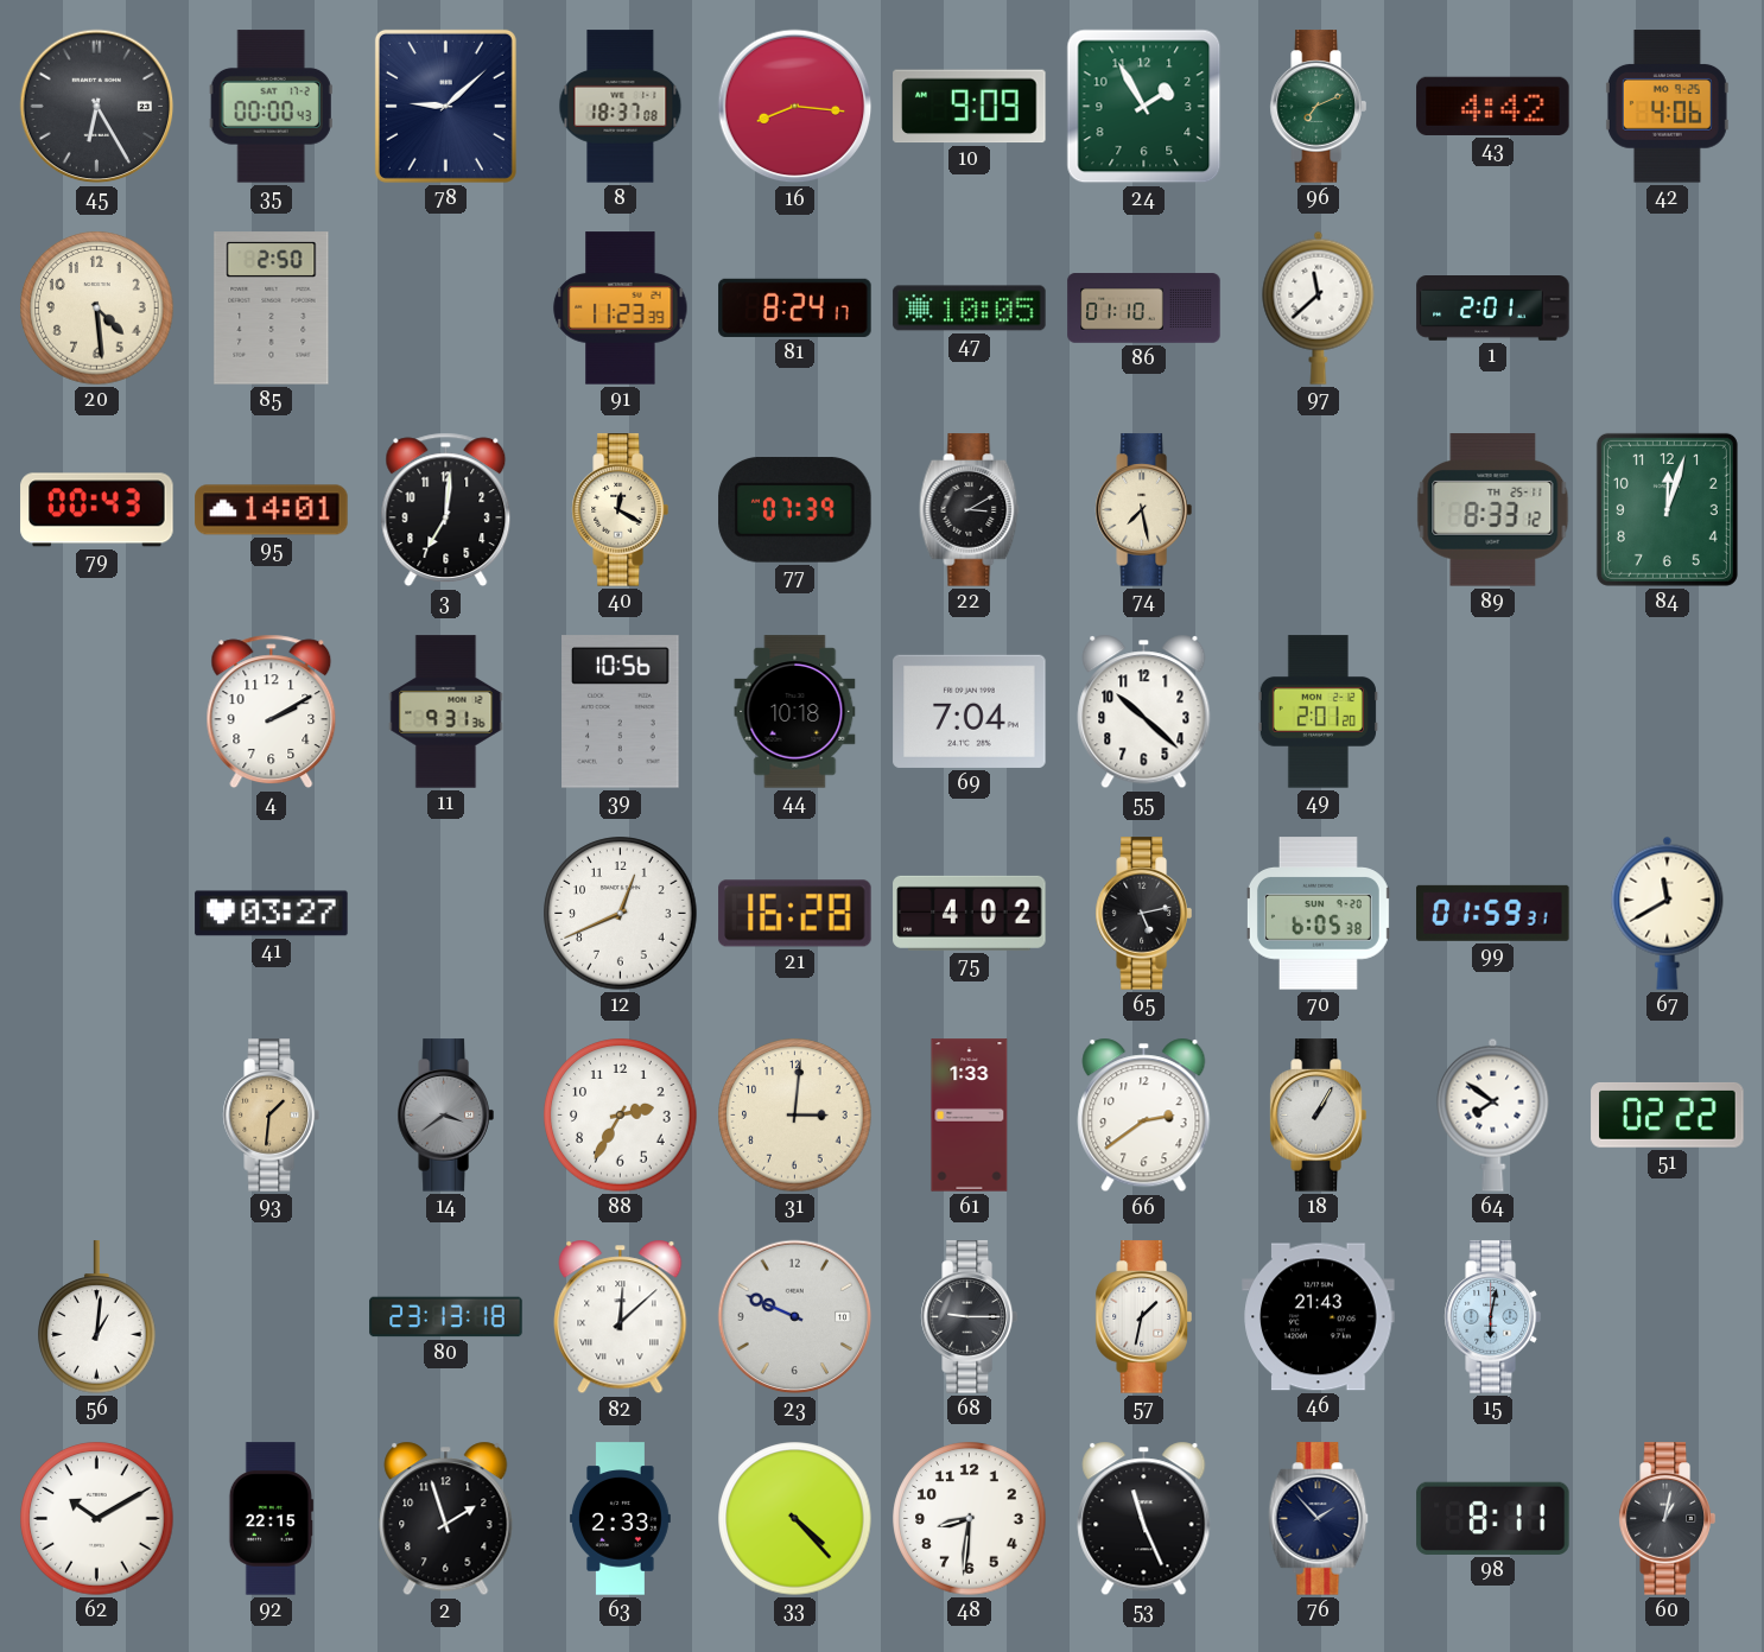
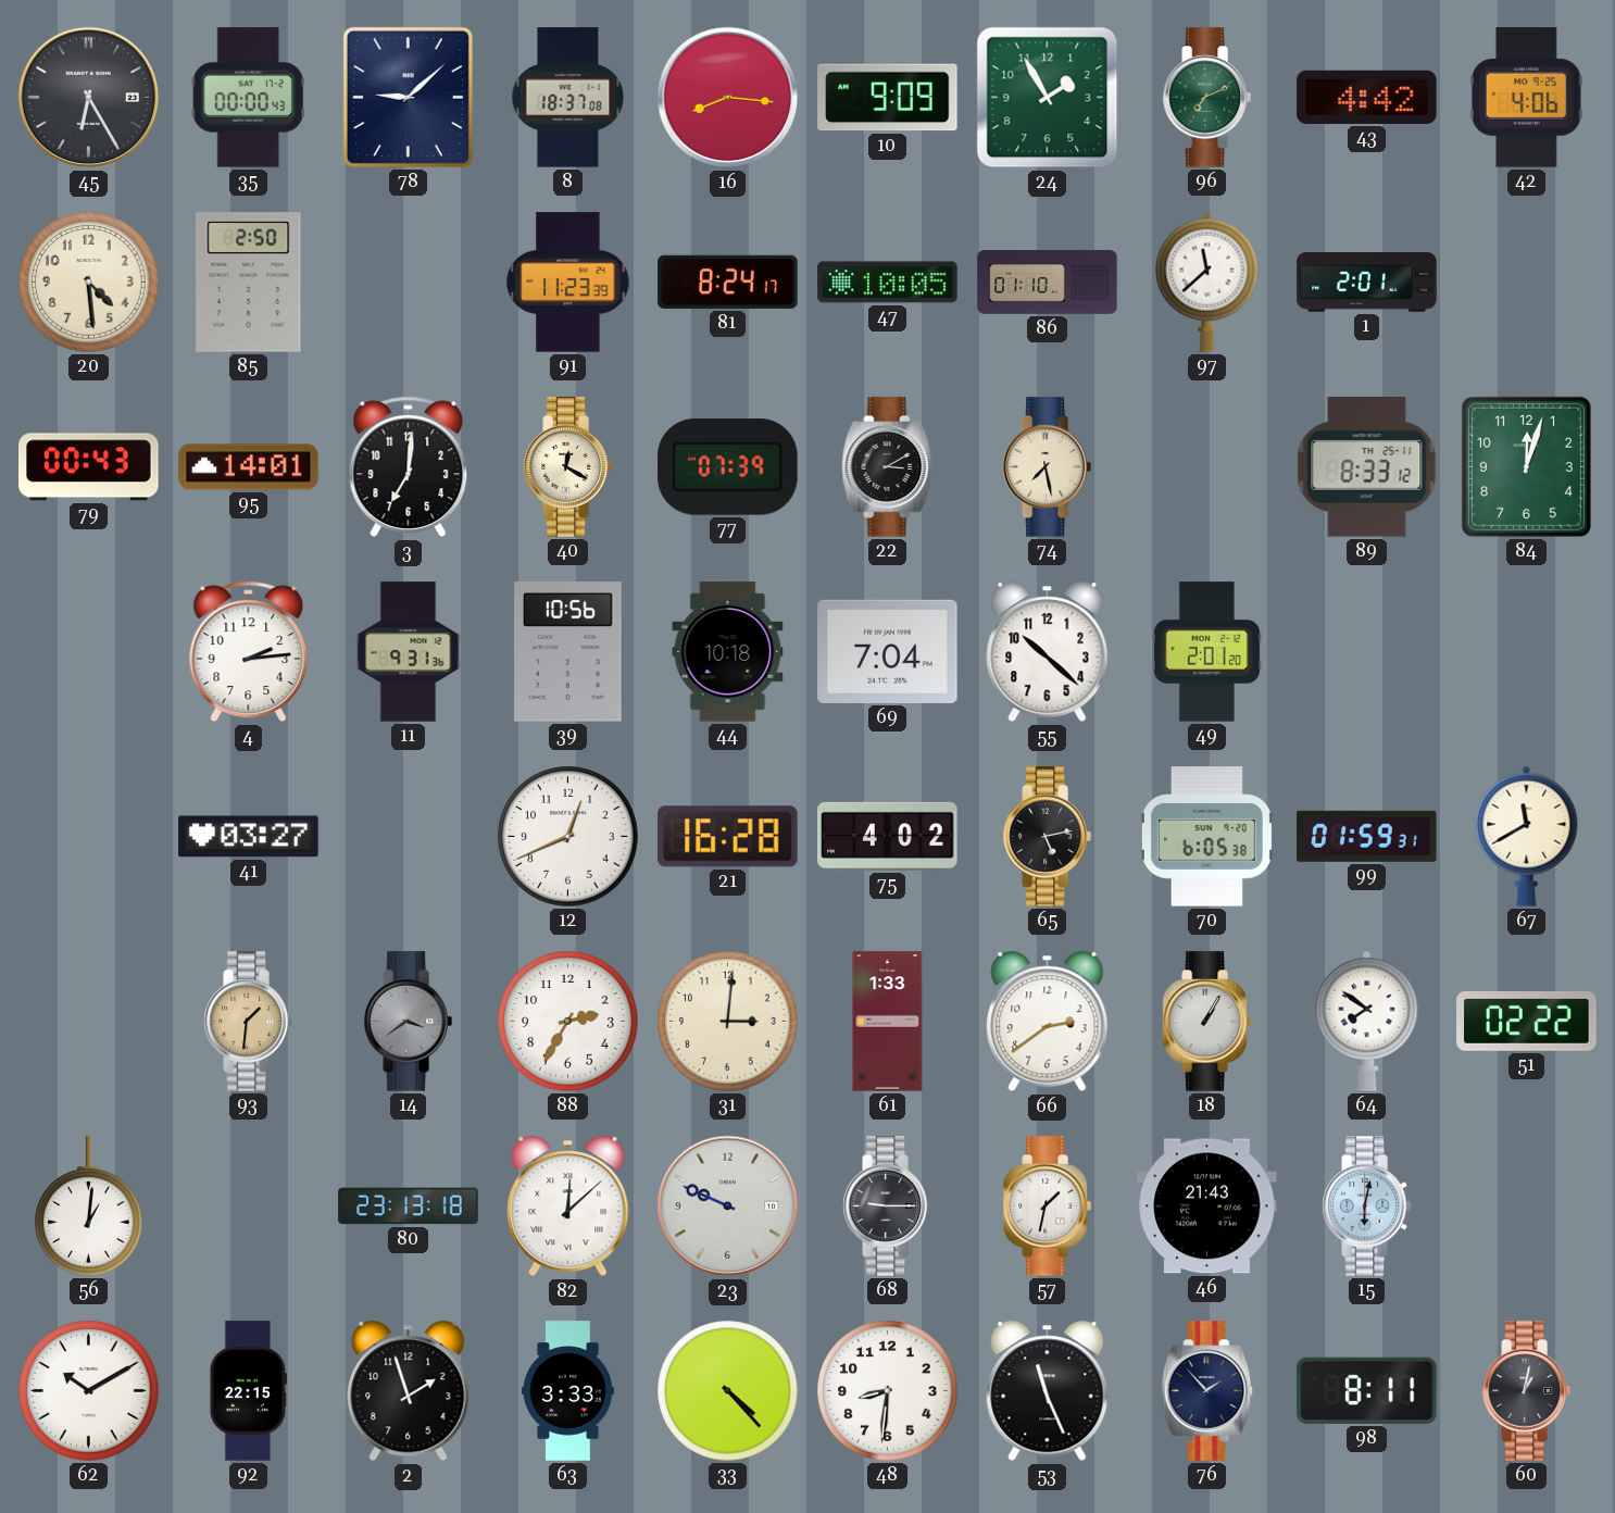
4: 2:10 -> 2:14
63: 2:33 -> 3:33
